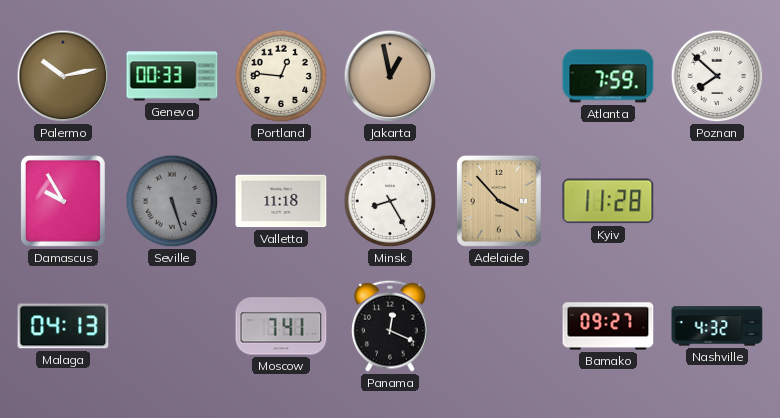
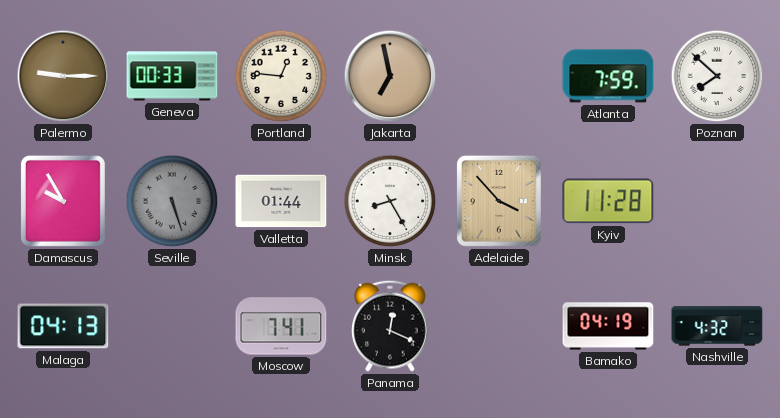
Palermo: 10:13 -> 9:15
Jakarta: 12:58 -> 6:58
Valletta: 11:18 -> 01:44
Bamako: 09:27 -> 04:19
